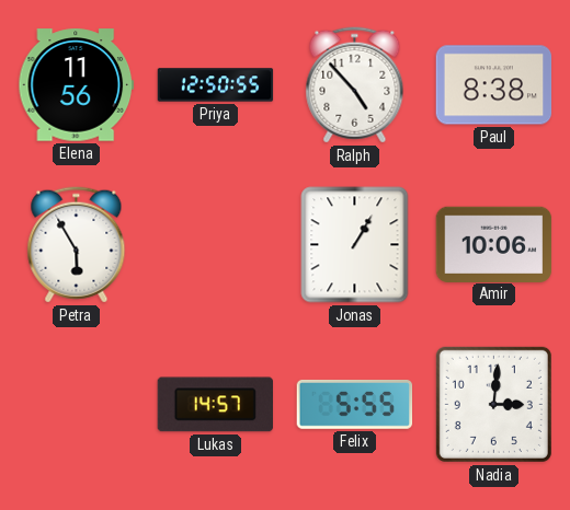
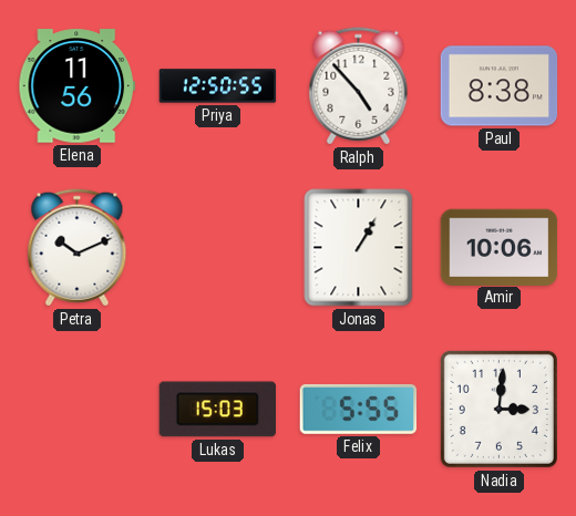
Petra: 5:55 -> 10:11
Lukas: 14:57 -> 15:03
